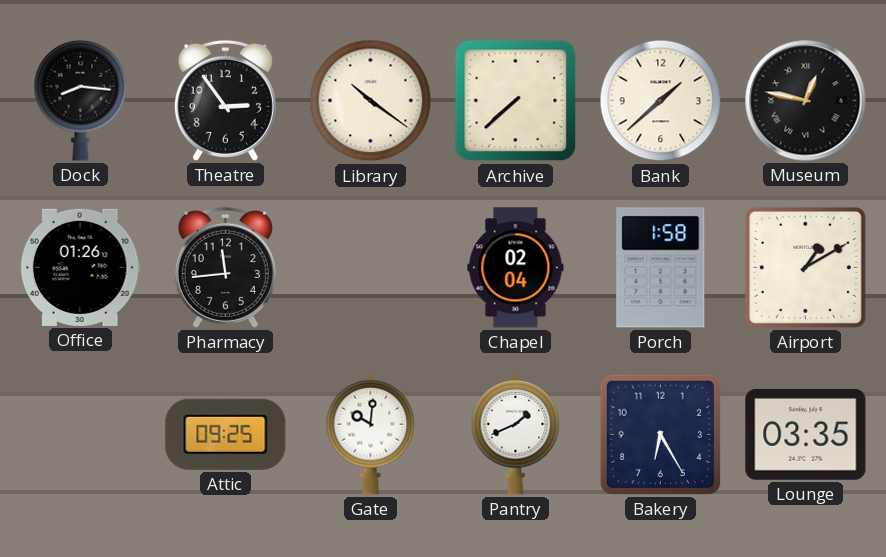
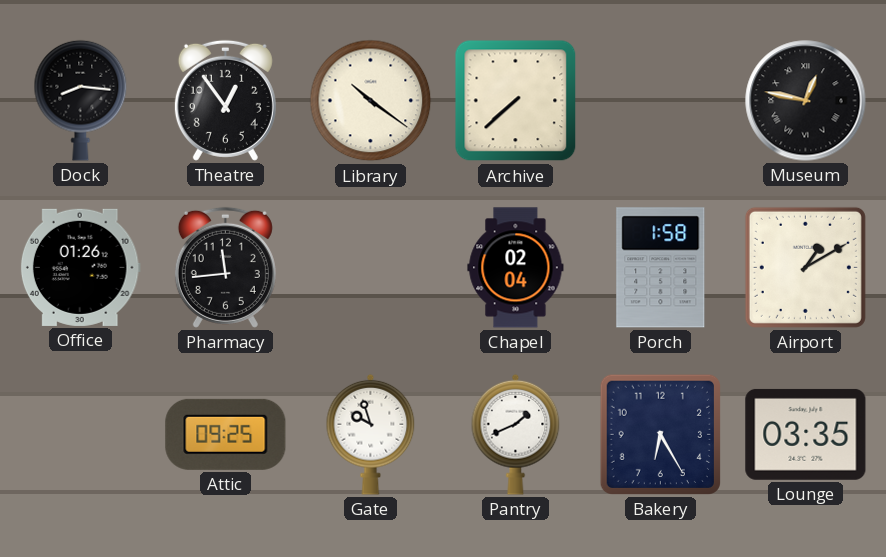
Theatre: 2:54 -> 12:54
Bank: 1:38 -> none
Gate: 10:01 -> 9:57
